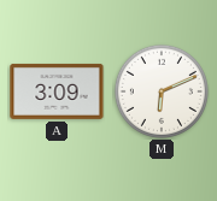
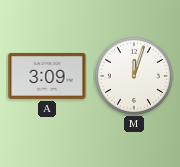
M: 6:11 -> 12:03
